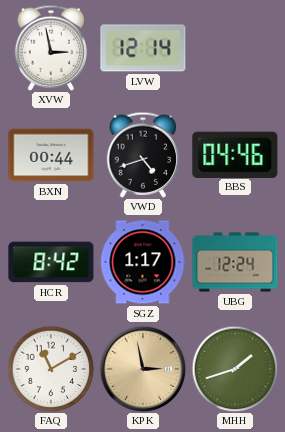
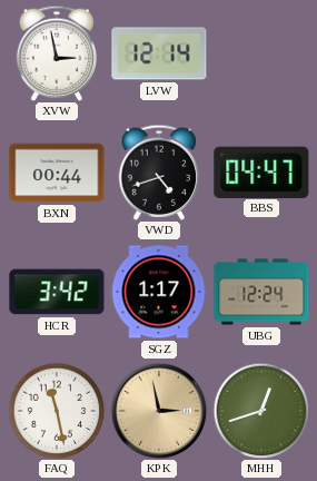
BBS: 04:46 -> 04:47
HCR: 8:42 -> 3:42
FAQ: 11:10 -> 11:28
MHH: 1:42 -> 12:42
